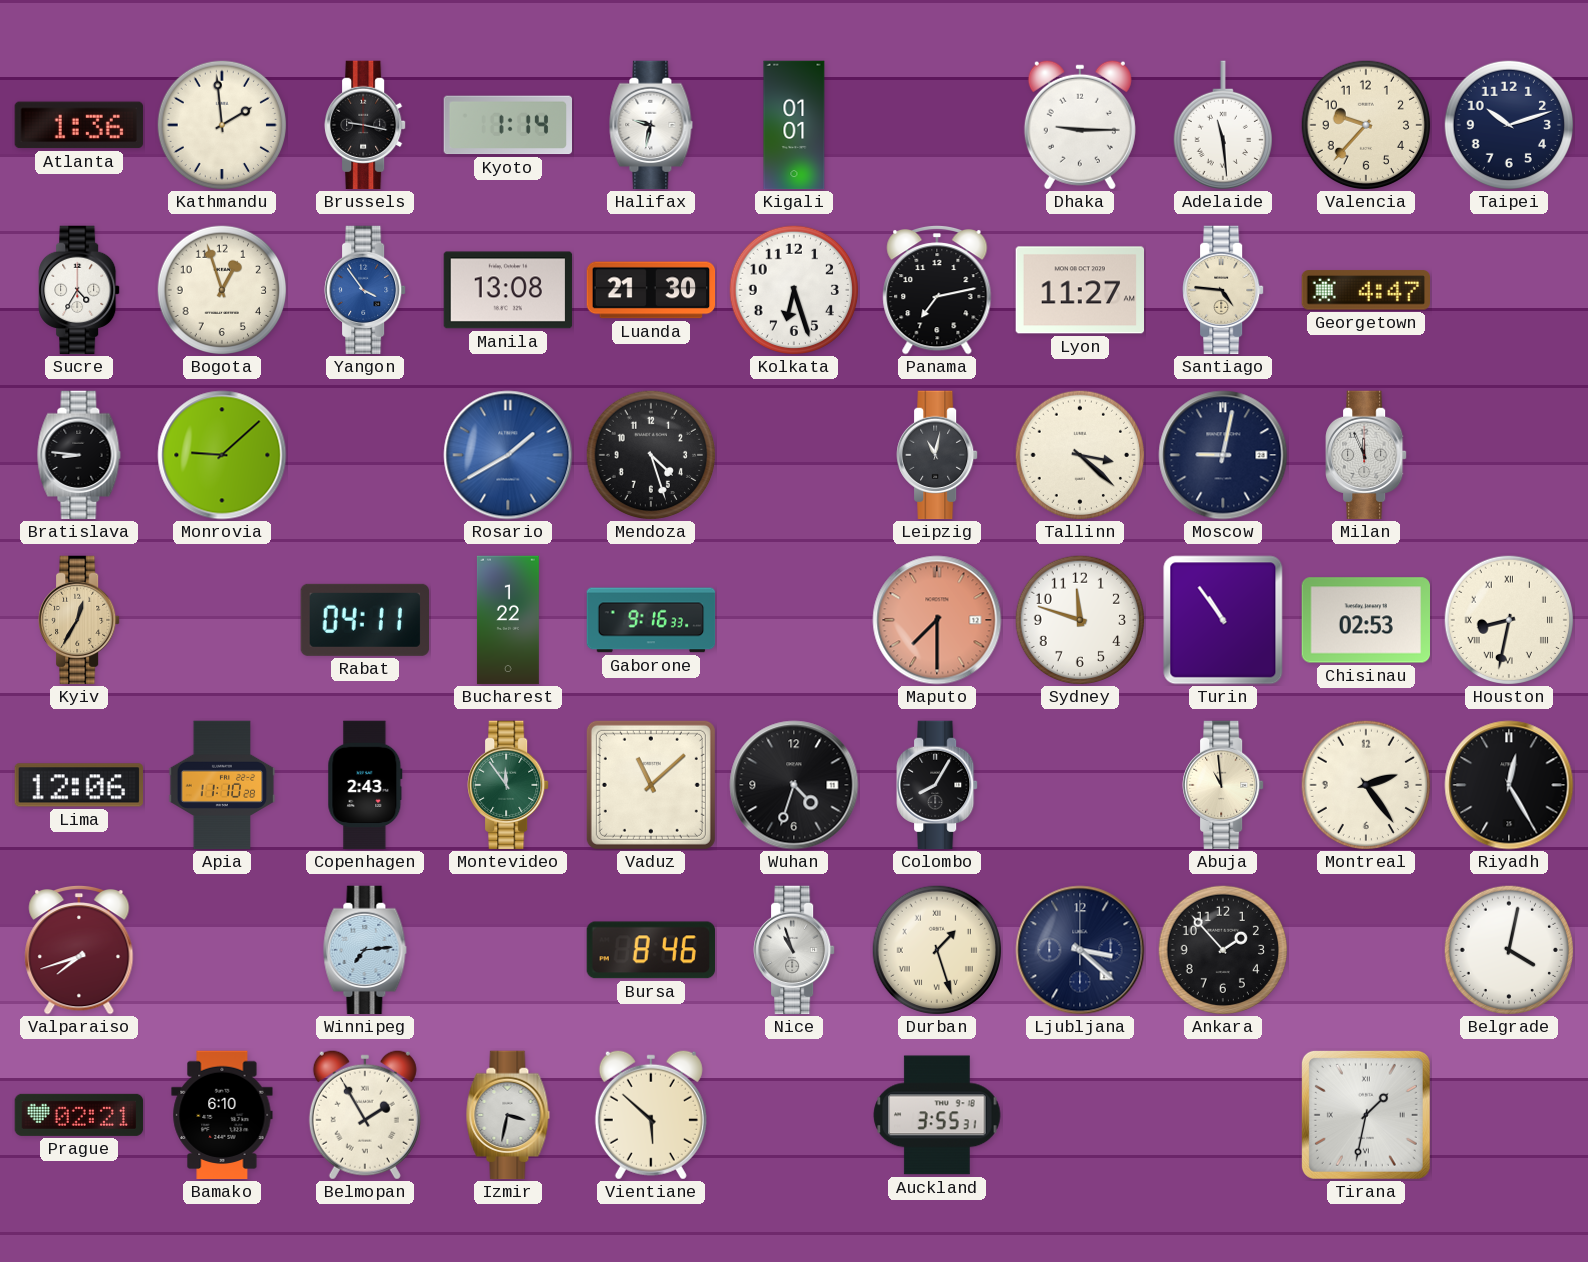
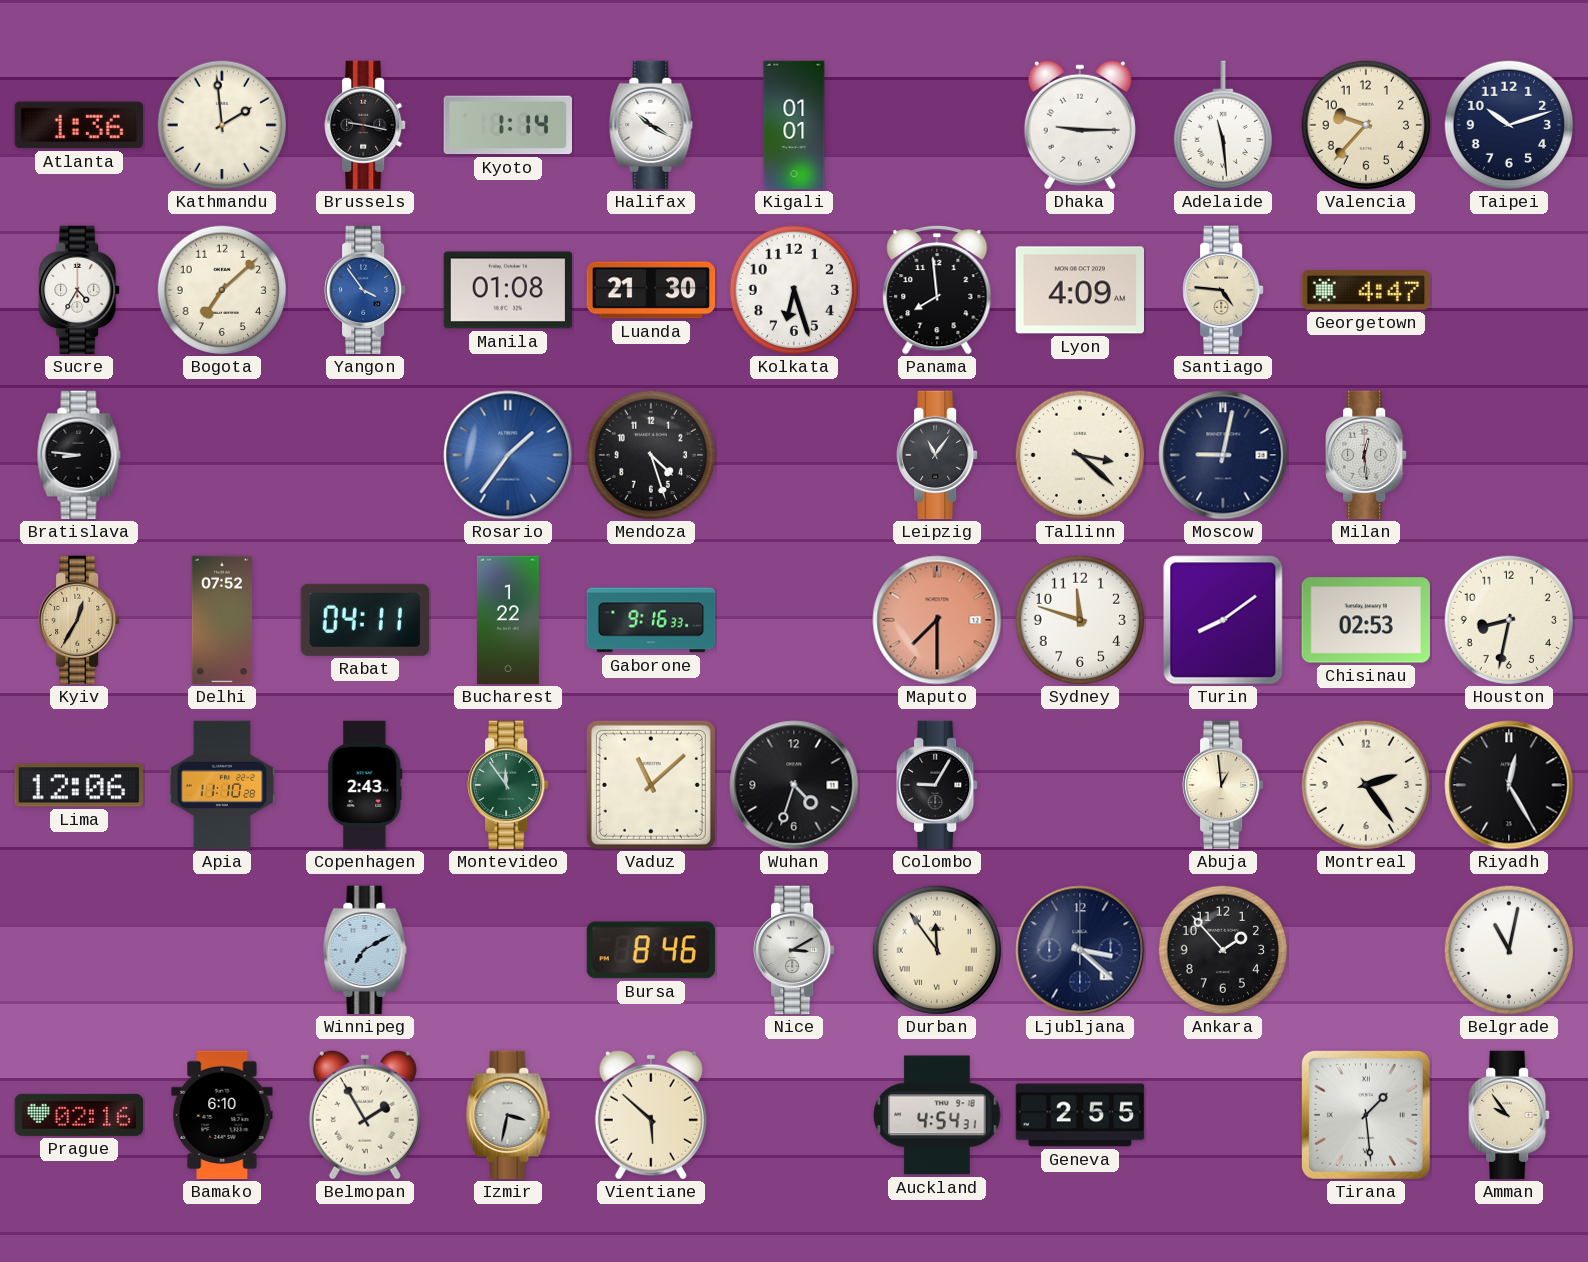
Halifax: 9:32 -> 10:20
Bogota: 12:57 -> 7:08
Manila: 13:08 -> 01:08
Panama: 7:13 -> 7:59
Lyon: 11:27 -> 4:09
Monrovia: 9:08 -> none
Rosario: 1:40 -> 1:36
Leipzig: 11:02 -> 11:06
Milan: 11:56 -> 12:29
Delhi: none -> 07:52
Turin: 10:54 -> 8:09
Houston numerals: Roman -> Arabic
Colombo: 8:05 -> 9:05
Abuja: 10:59 -> 12:59
Valparaiso: 7:42 -> none
Winnipeg: 7:14 -> 7:10
Nice: 10:57 -> 3:10
Durban: 1:27 -> 11:54
Belgrade: 4:02 -> 11:02
Prague: 02:21 -> 02:16
Auckland: 3:55 -> 4:54
Geneva: none -> 2:55
Tirana: 1:32 -> 1:29
Amman: none -> 9:54
